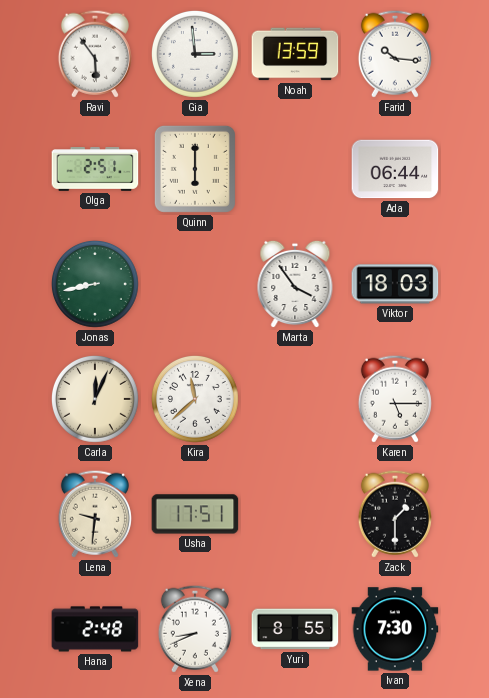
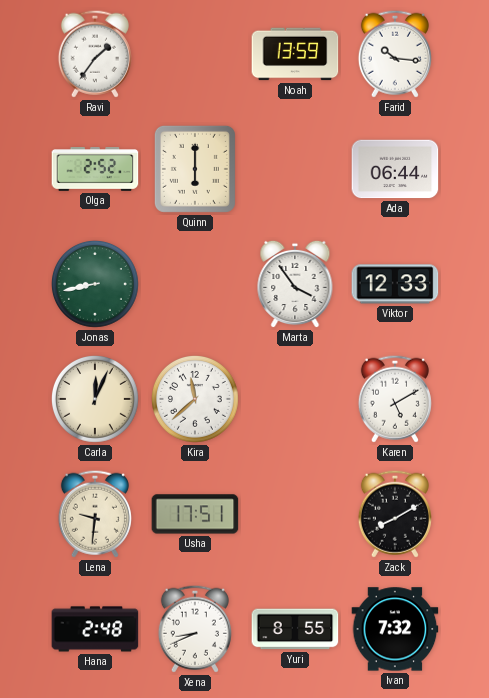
Ravi: 5:54 -> 1:36
Gia: 2:59 -> none
Olga: 2:51 -> 2:52
Viktor: 18:03 -> 12:33
Karen: 5:15 -> 5:10
Zack: 1:30 -> 8:10
Ivan: 7:30 -> 7:32
